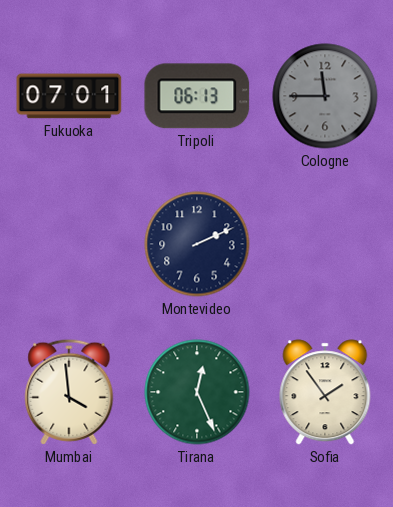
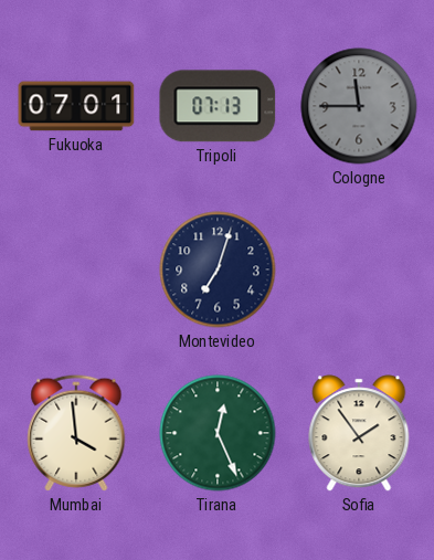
Tripoli: 06:13 -> 07:13
Montevideo: 2:11 -> 7:03
